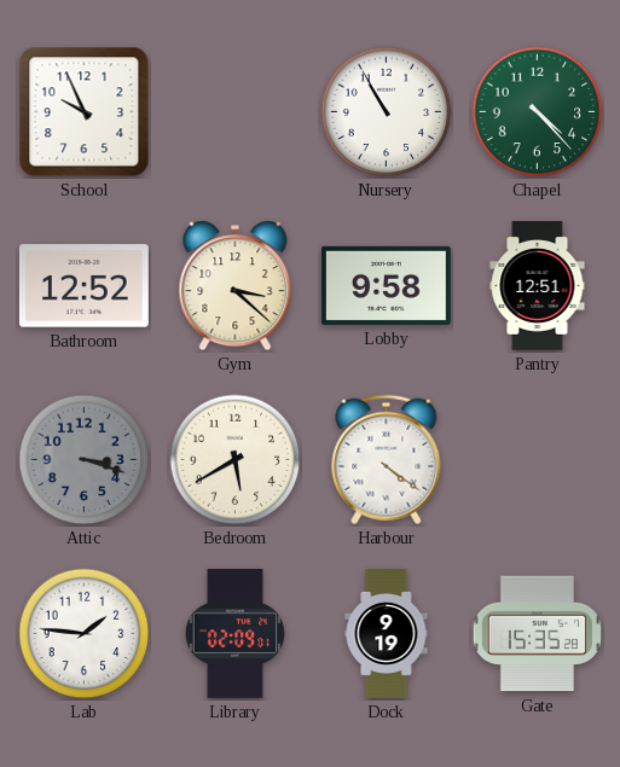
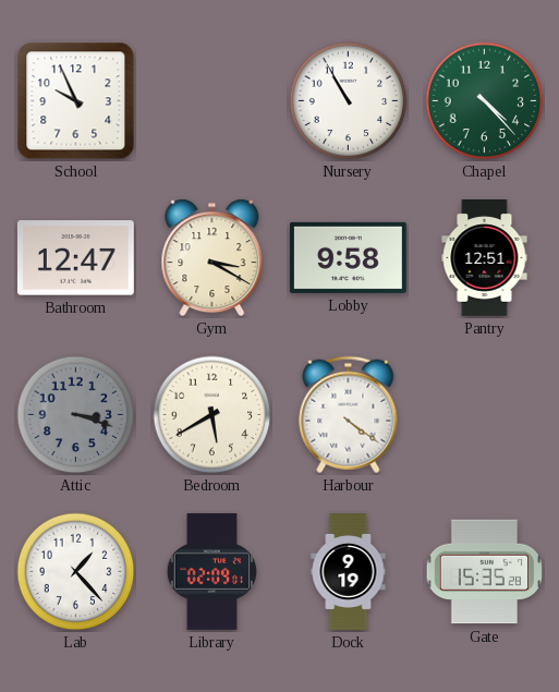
Bathroom: 12:52 -> 12:47
Gym: 3:22 -> 3:20
Lab: 1:46 -> 1:23
